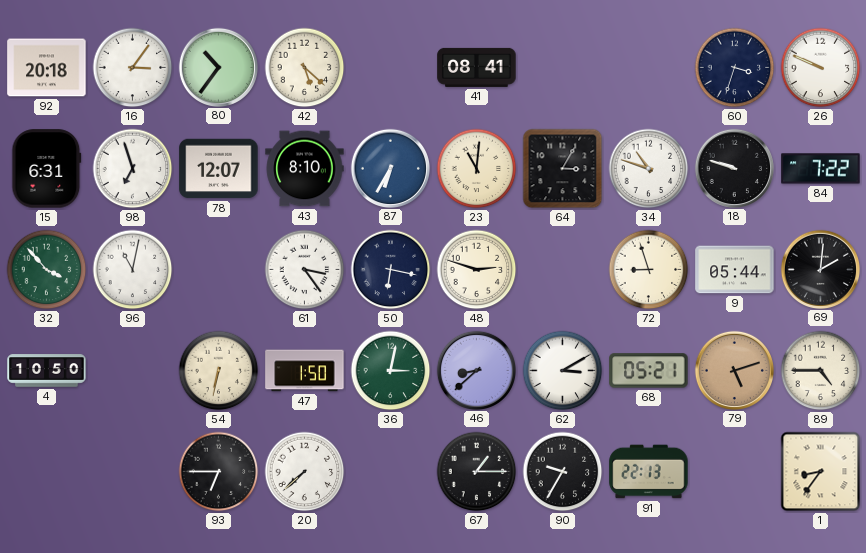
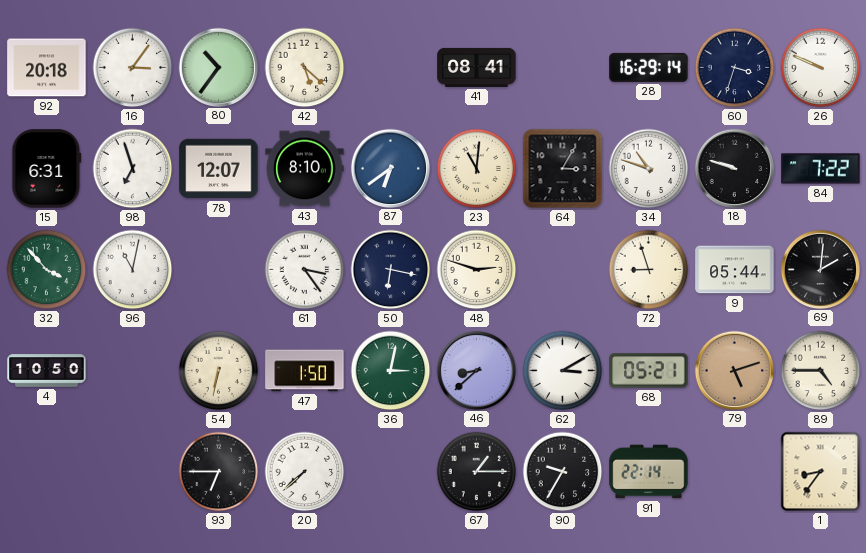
28: none -> 16:29
87: 6:35 -> 6:39
91: 22:13 -> 22:14
